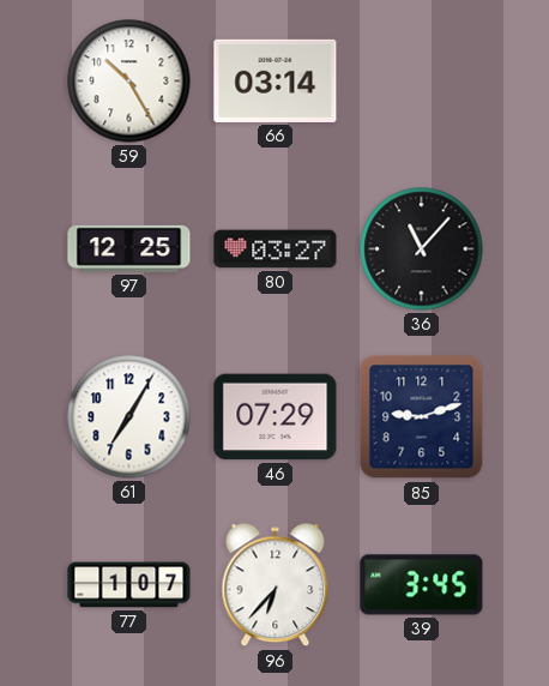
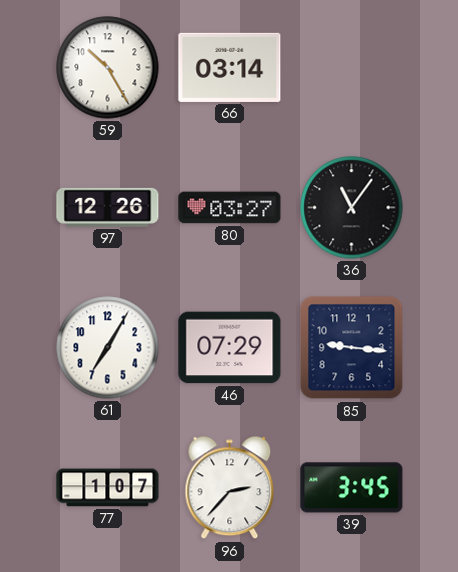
97: 12:25 -> 12:26
36: 11:07 -> 11:06
85: 9:12 -> 9:16
96: 6:37 -> 2:37
